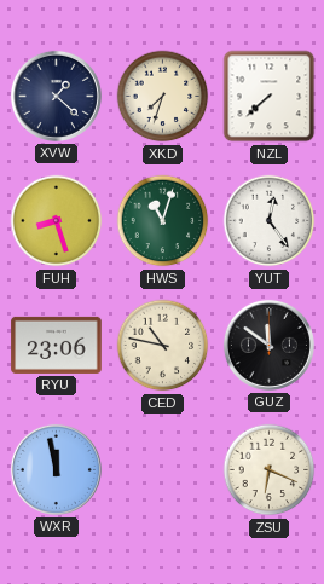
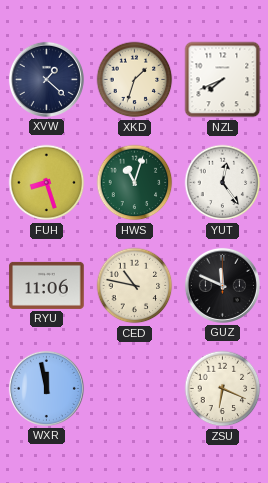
XKD: 7:33 -> 1:33
NZL: 7:38 -> 7:41
RYU: 23:06 -> 11:06
GUZ: 11:51 -> 11:49
